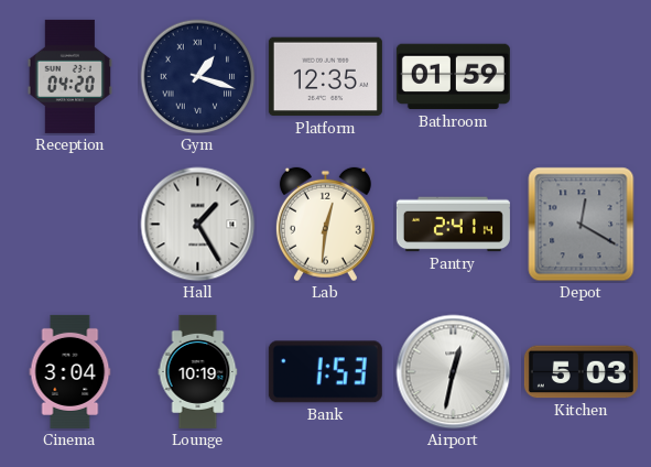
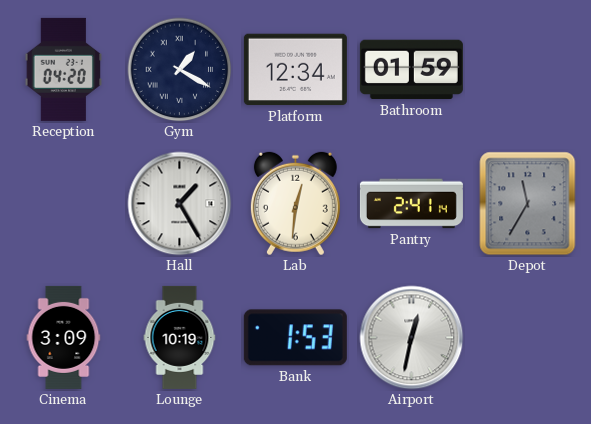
Gym: 1:18 -> 1:20
Platform: 12:35 -> 12:34
Depot: 12:20 -> 11:35
Cinema: 3:04 -> 3:09
Kitchen: 5:03 -> none
